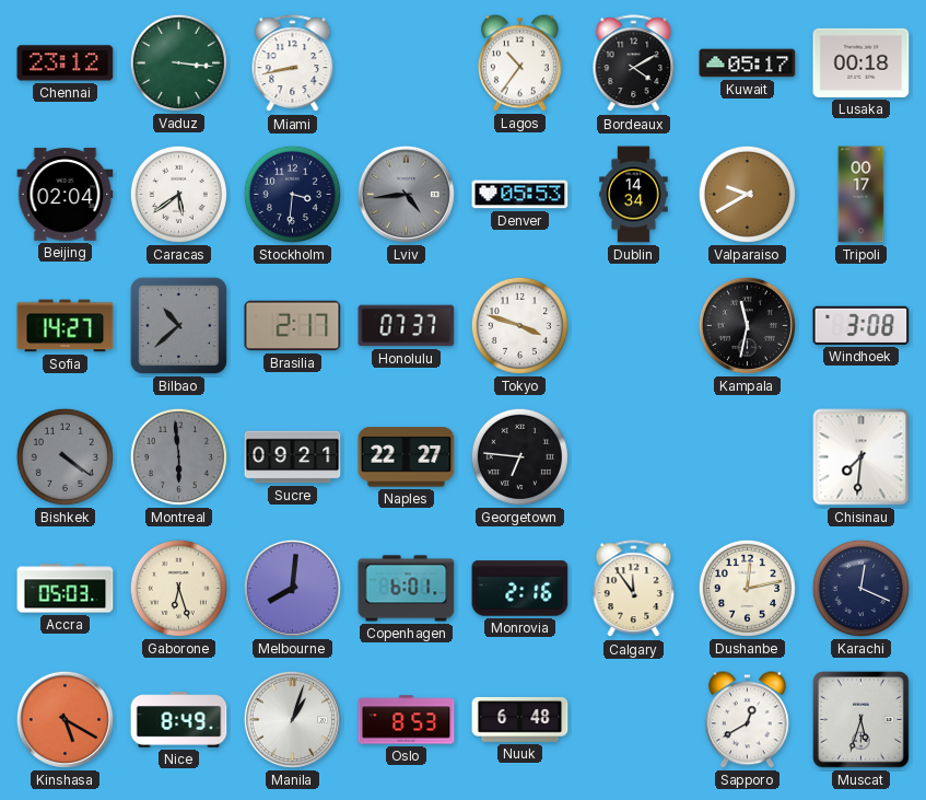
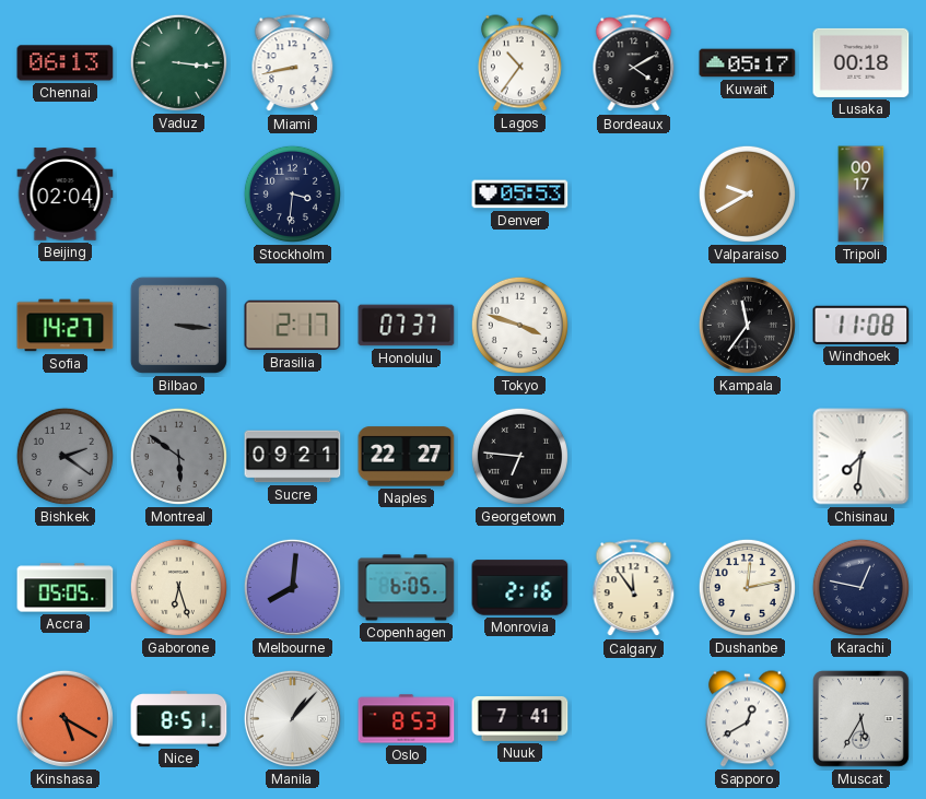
Chennai: 23:12 -> 06:13
Caracas: 5:39 -> none
Lviv: 4:44 -> none
Dublin: 14:34 -> none
Bilbao: 10:38 -> 3:16
Kampala: 11:32 -> 11:36
Windhoek: 3:08 -> 11:08
Bishkek: 4:21 -> 2:21
Montreal: 5:59 -> 5:51
Accra: 05:03 -> 05:05
Copenhagen: 6:01 -> 6:05
Karachi: 12:19 -> 12:47
Nice: 8:49 -> 8:51
Manila: 1:03 -> 1:07
Nuuk: 6:48 -> 7:41
Muscat: 5:33 -> 5:35
